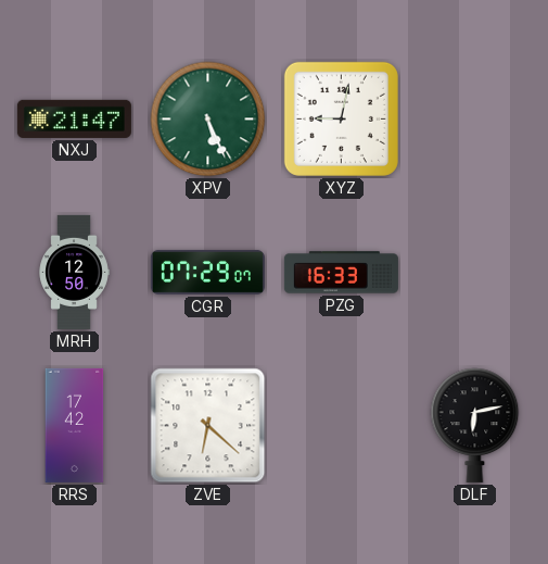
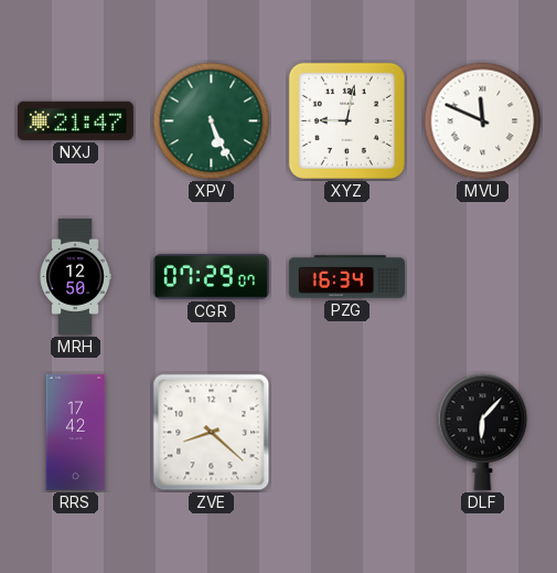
MVU: none -> 11:49
PZG: 16:33 -> 16:34
ZVE: 6:22 -> 8:22
DLF: 6:13 -> 6:07
